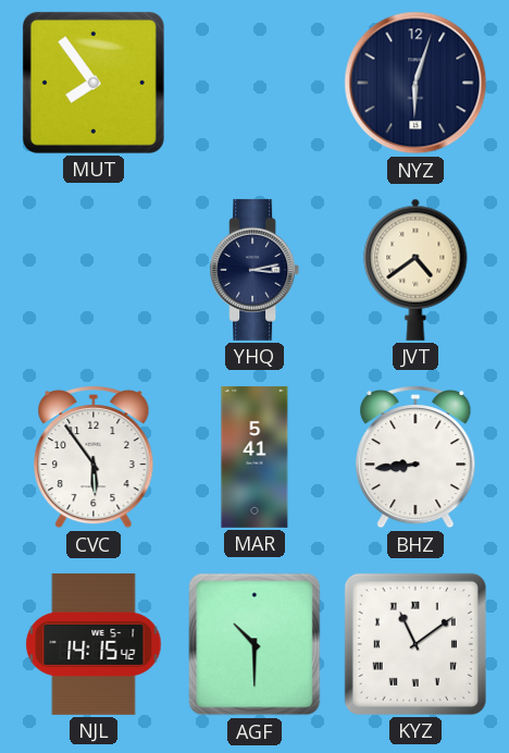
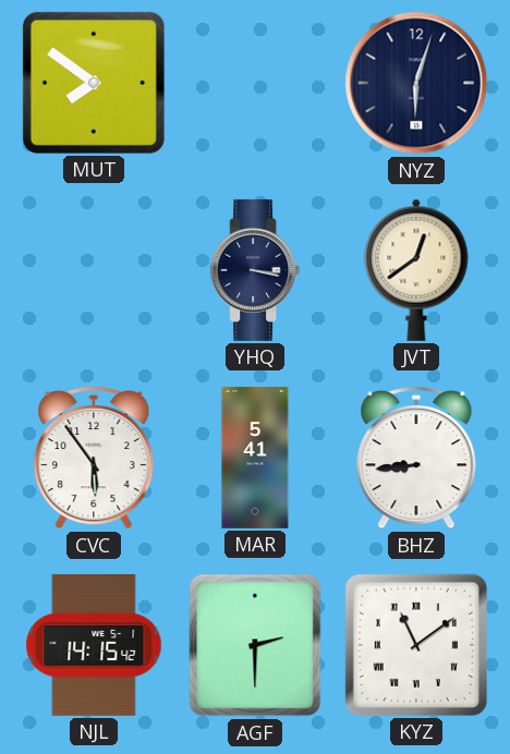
MUT: 7:54 -> 7:51
YHQ: 3:13 -> 3:17
JVT: 4:39 -> 12:39
AGF: 10:30 -> 2:30
